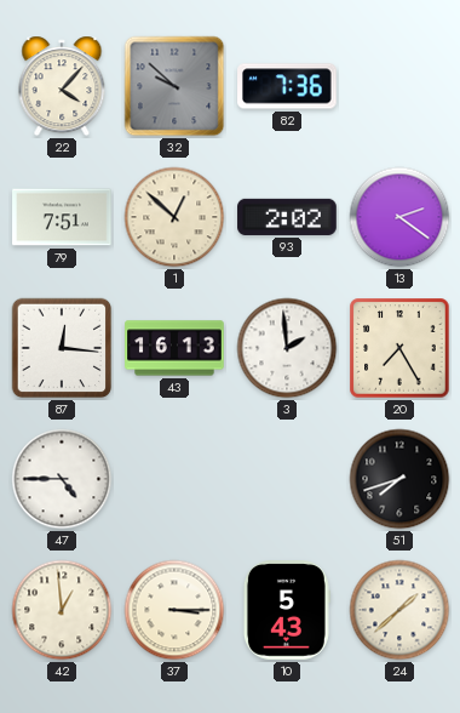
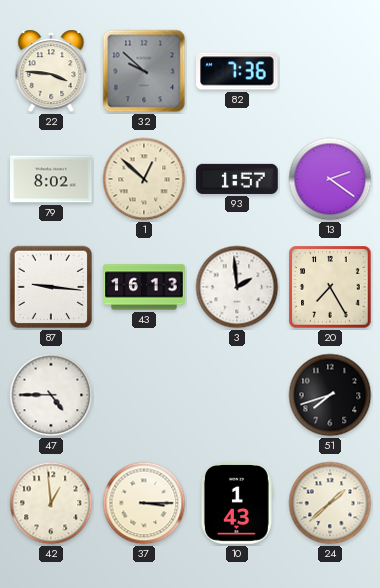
22: 4:07 -> 3:46
79: 7:51 -> 8:02
93: 2:02 -> 1:57
87: 12:16 -> 9:16
10: 5:43 -> 1:43
